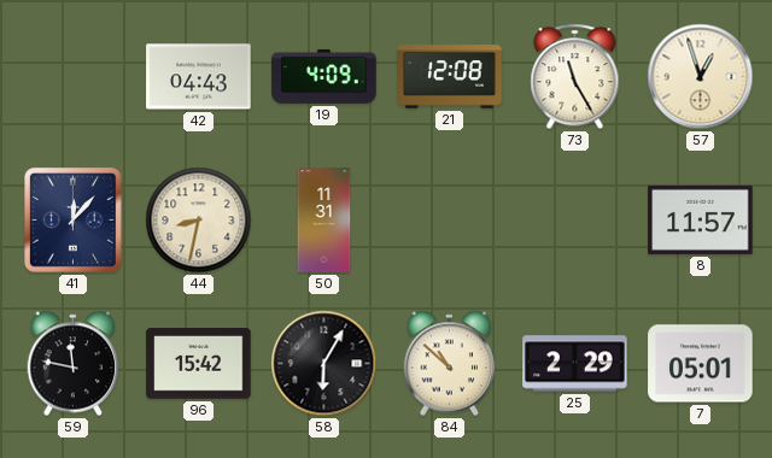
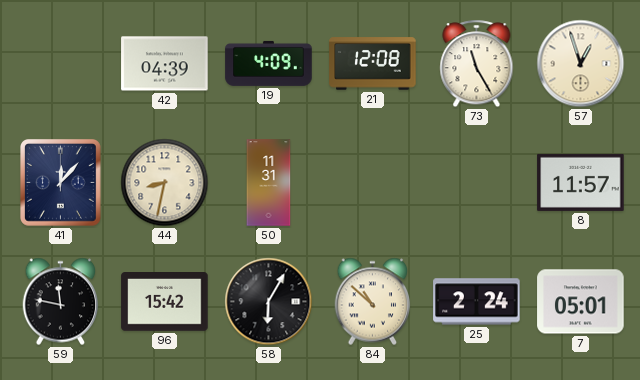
42: 04:43 -> 04:39
25: 2:29 -> 2:24
